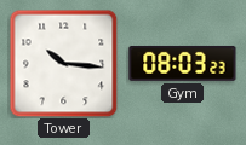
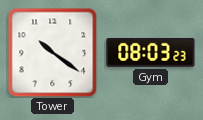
Tower: 10:16 -> 10:21
